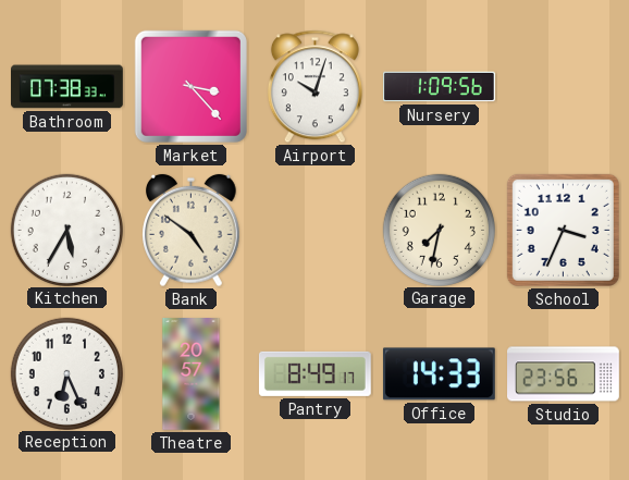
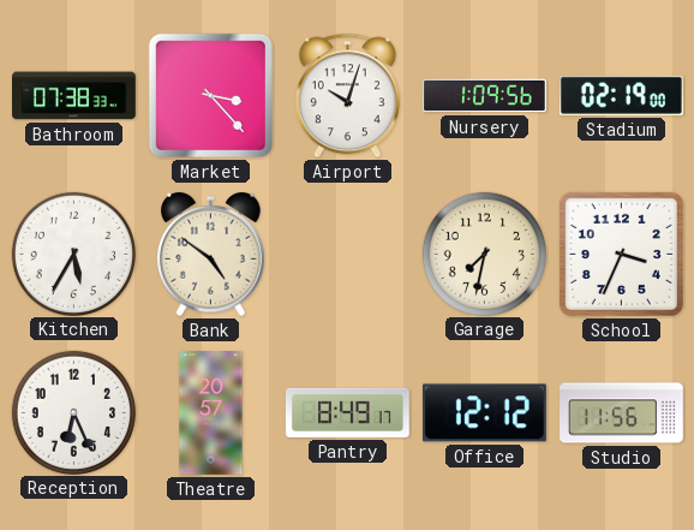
Stadium: none -> 02:19
Office: 14:33 -> 12:12
Studio: 23:56 -> 11:56
